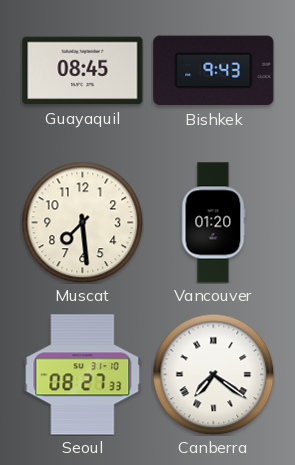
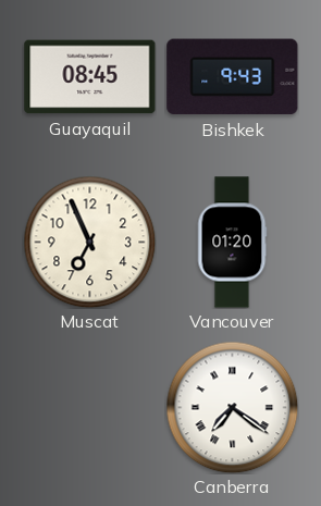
Muscat: 7:29 -> 6:56
Seoul: 08:27 -> none
